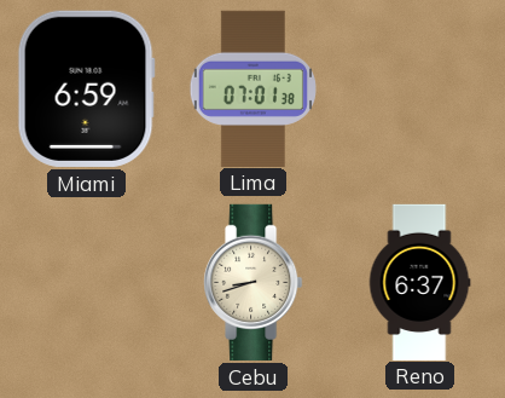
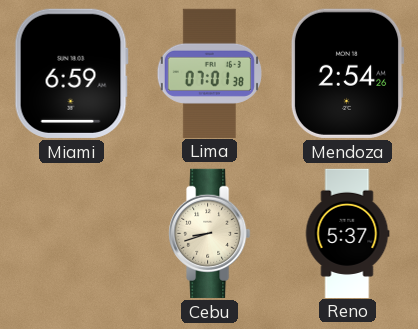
Mendoza: none -> 2:54
Reno: 6:37 -> 5:37
